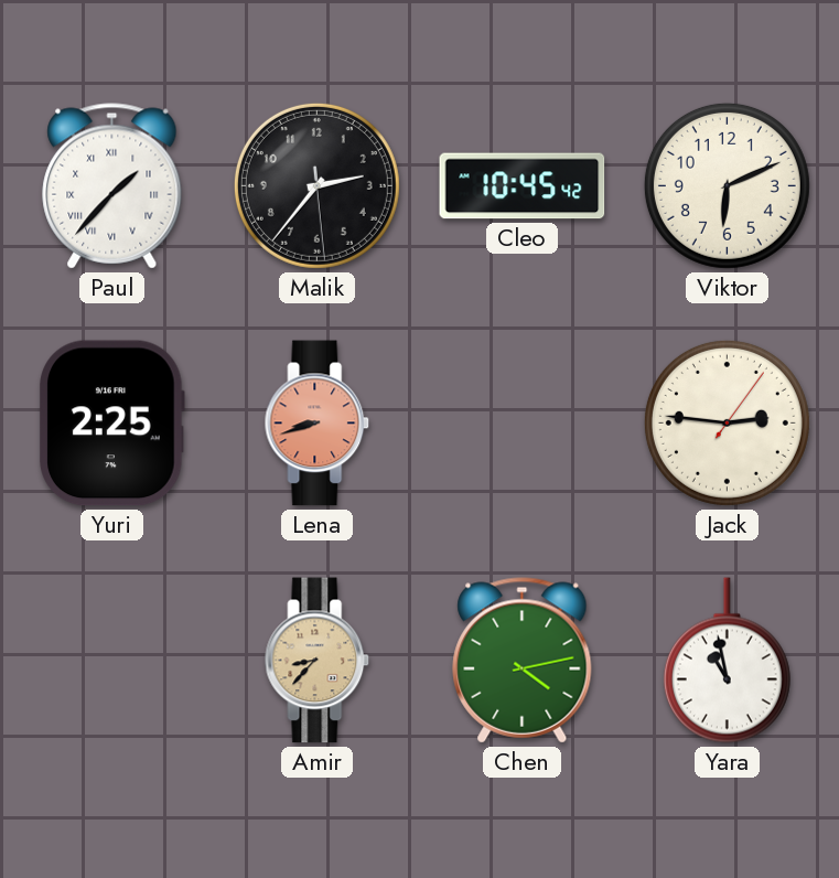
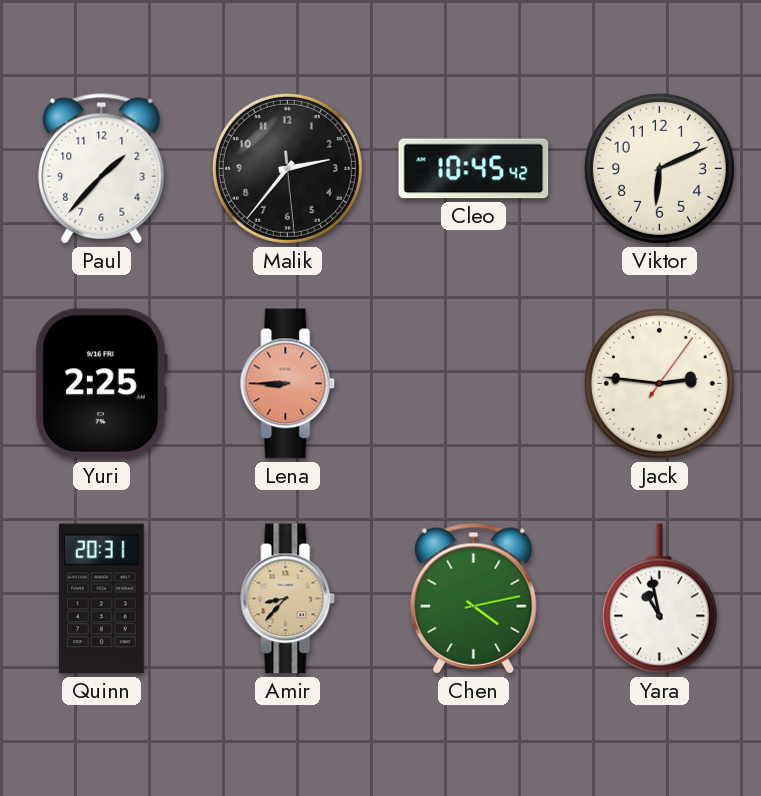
Paul numerals: Roman -> Arabic
Lena: 8:42 -> 8:45
Quinn: none -> 20:31
